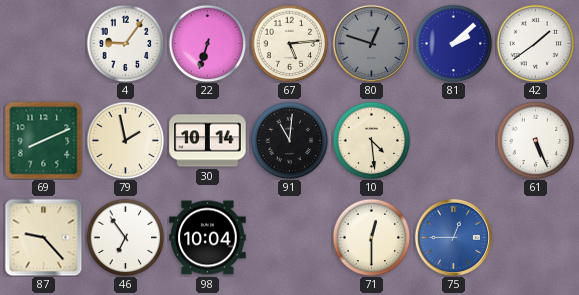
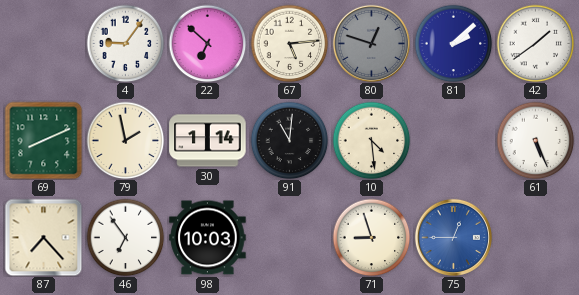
22: 6:33 -> 6:52
30: 10:14 -> 1:14
87: 9:23 -> 7:23
98: 10:04 -> 10:03
71: 12:30 -> 8:57
